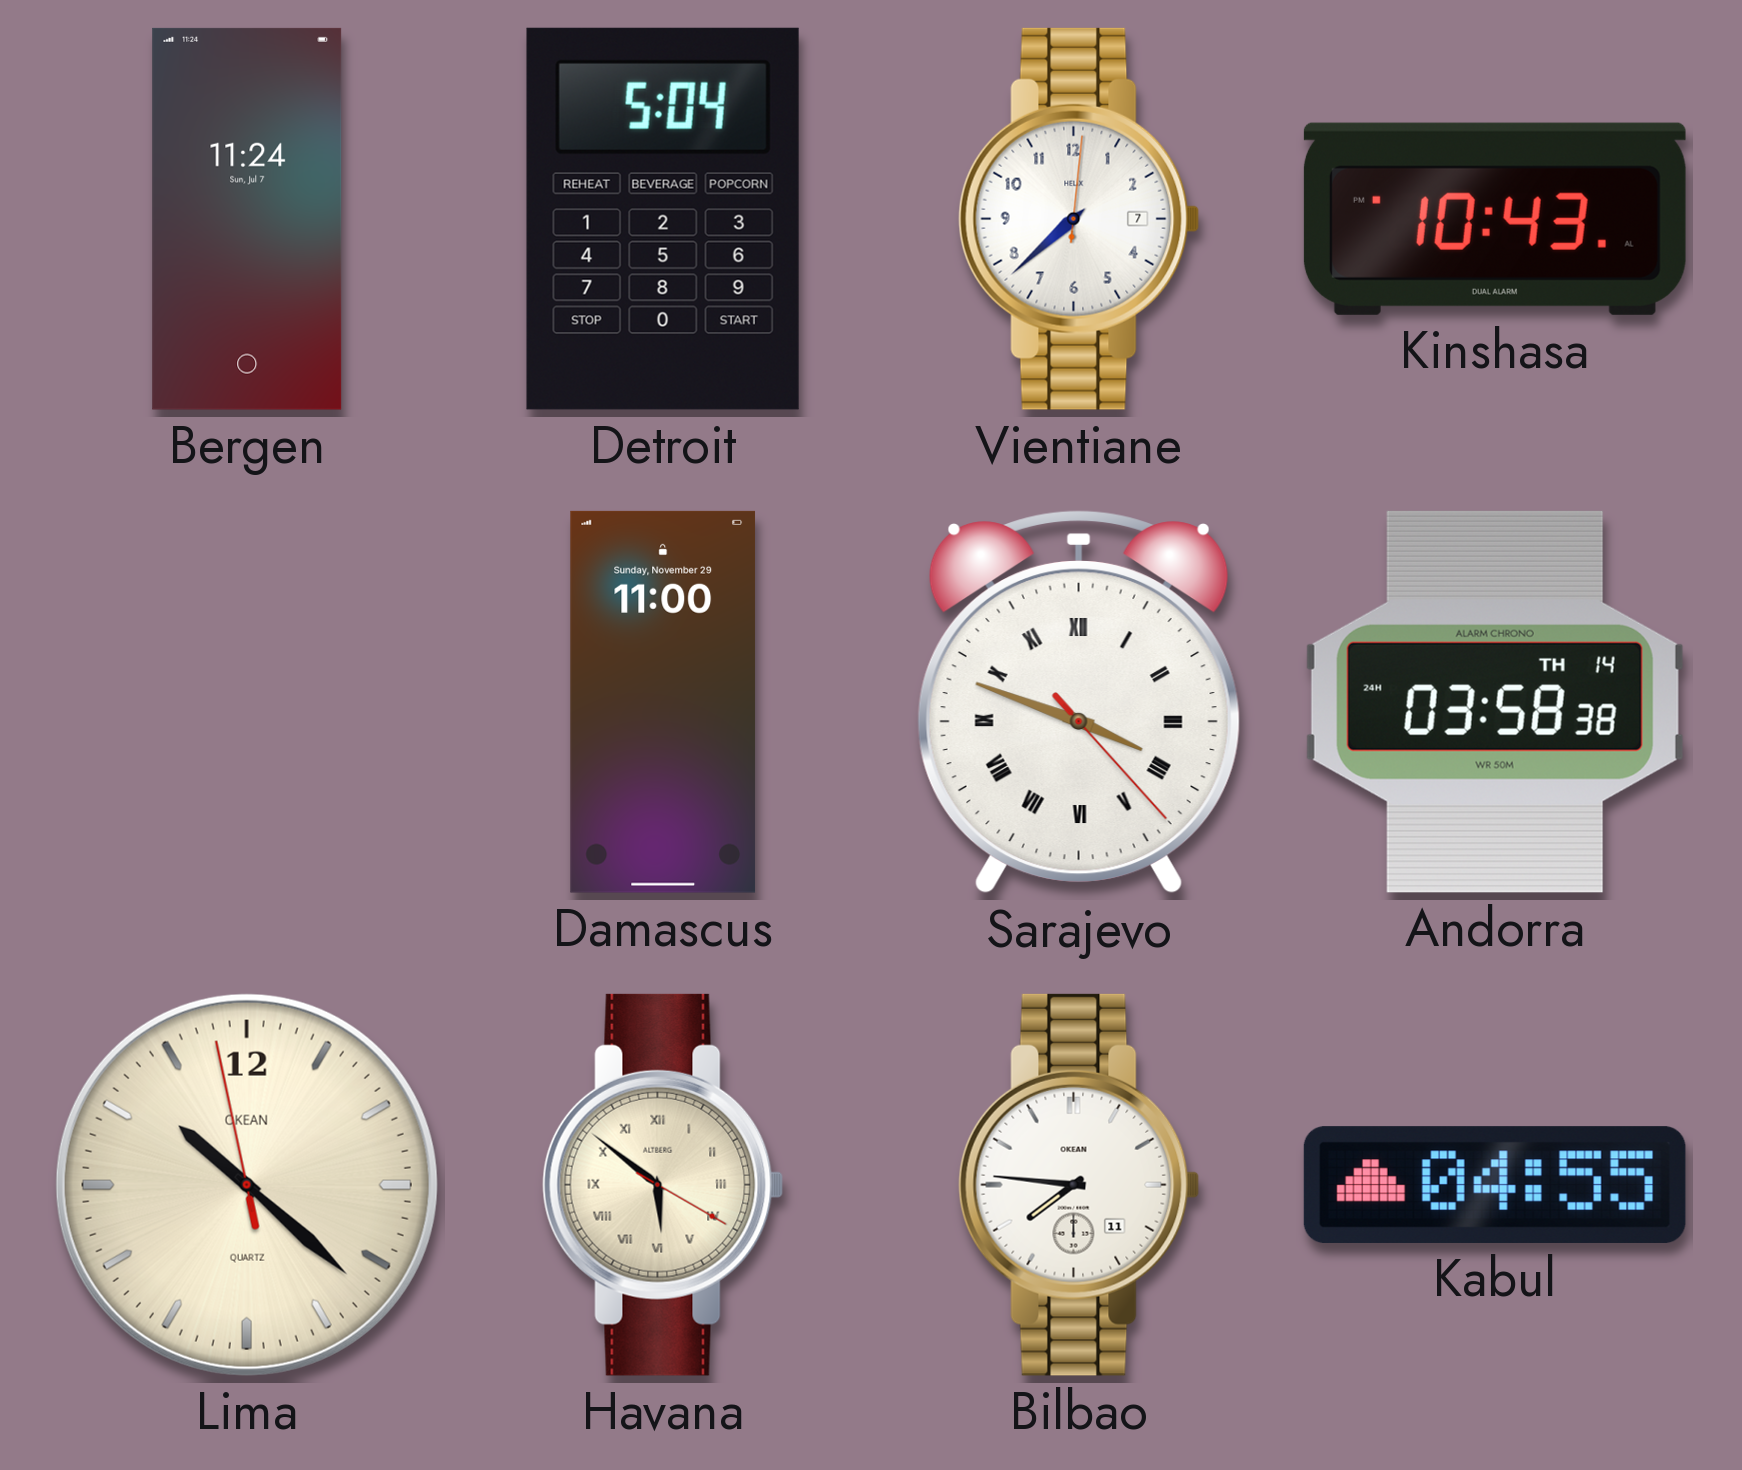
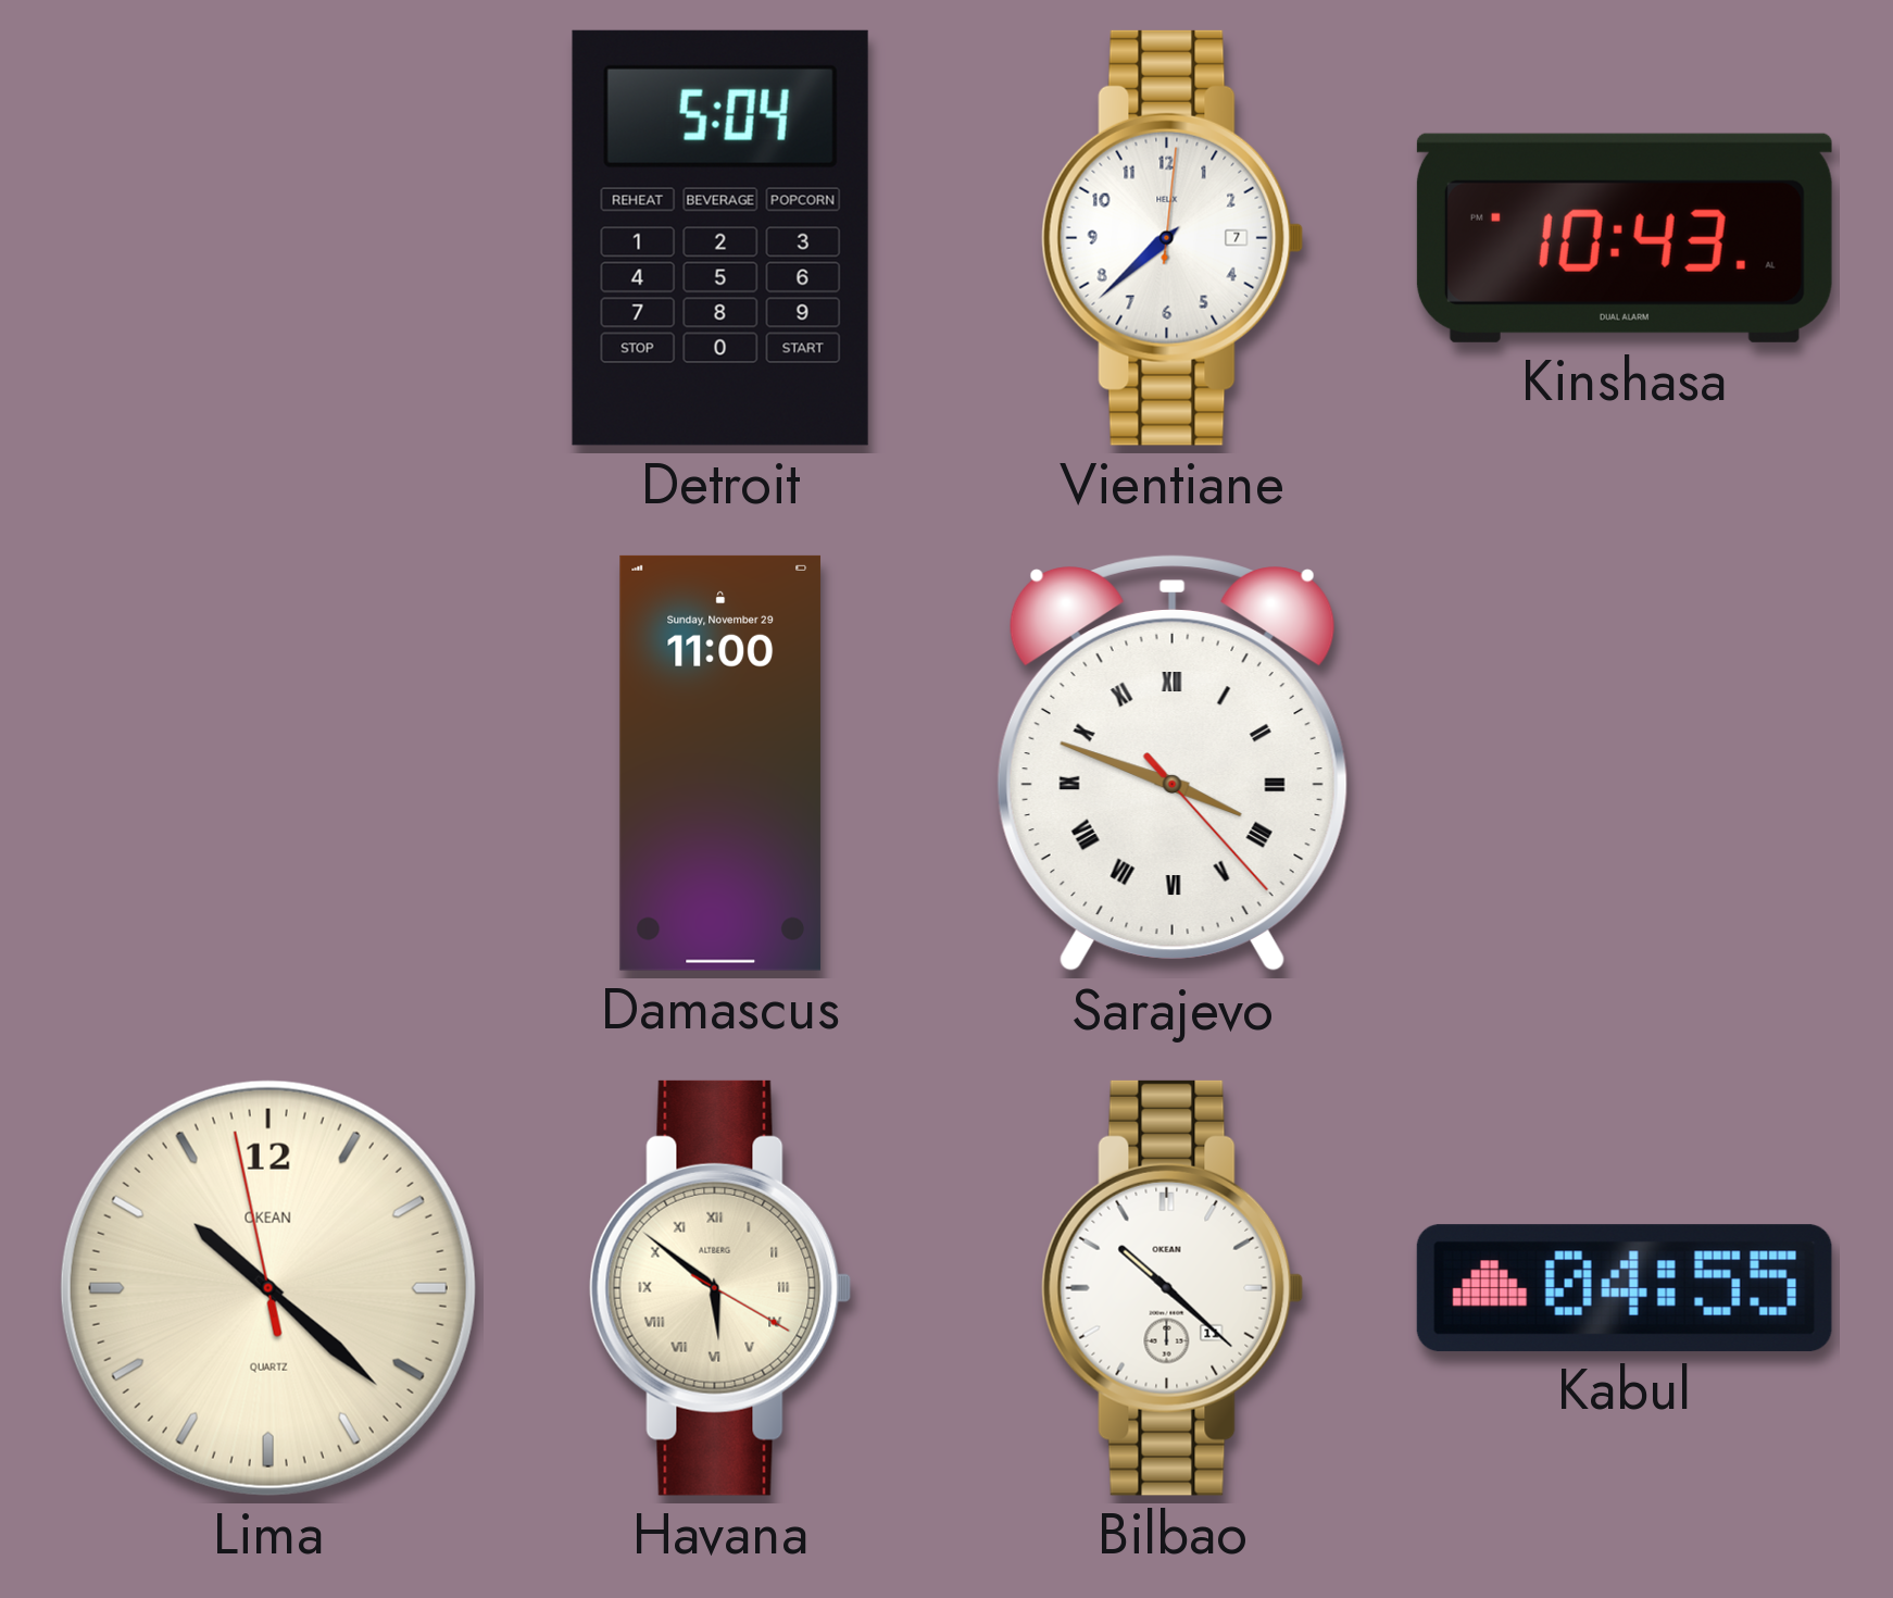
Bergen: 11:24 -> none
Andorra: 03:58 -> none
Bilbao: 7:46 -> 10:22
